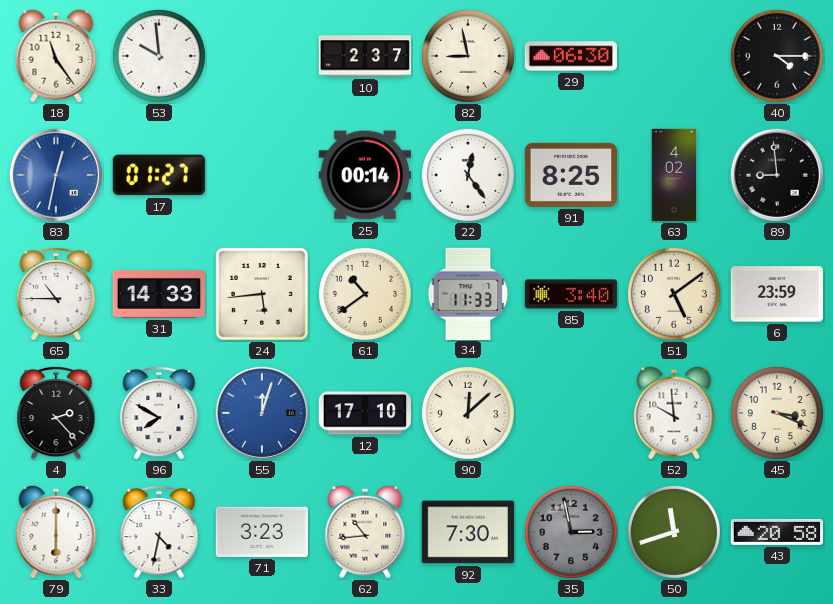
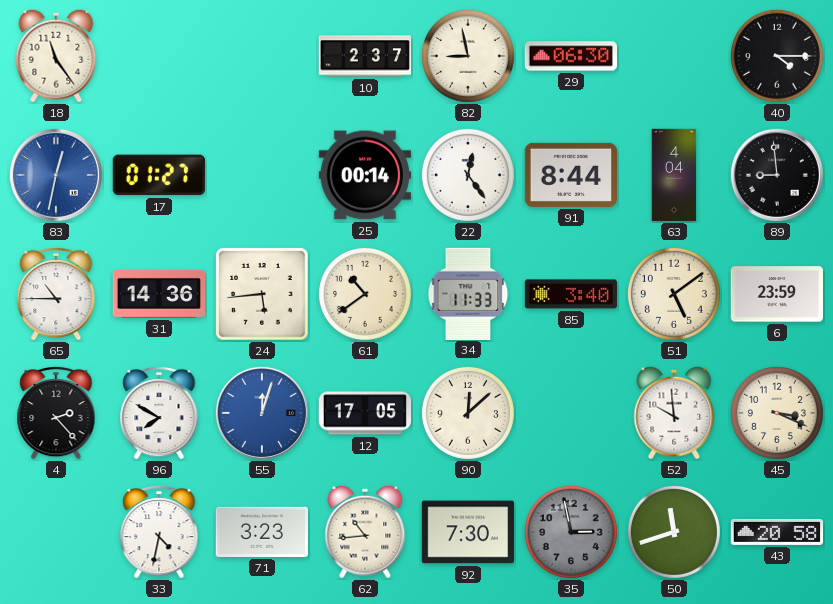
53: 9:59 -> none
91: 8:25 -> 8:44
63: 4:02 -> 4:04
31: 14:33 -> 14:36
12: 17:10 -> 17:05
79: 6:00 -> none
